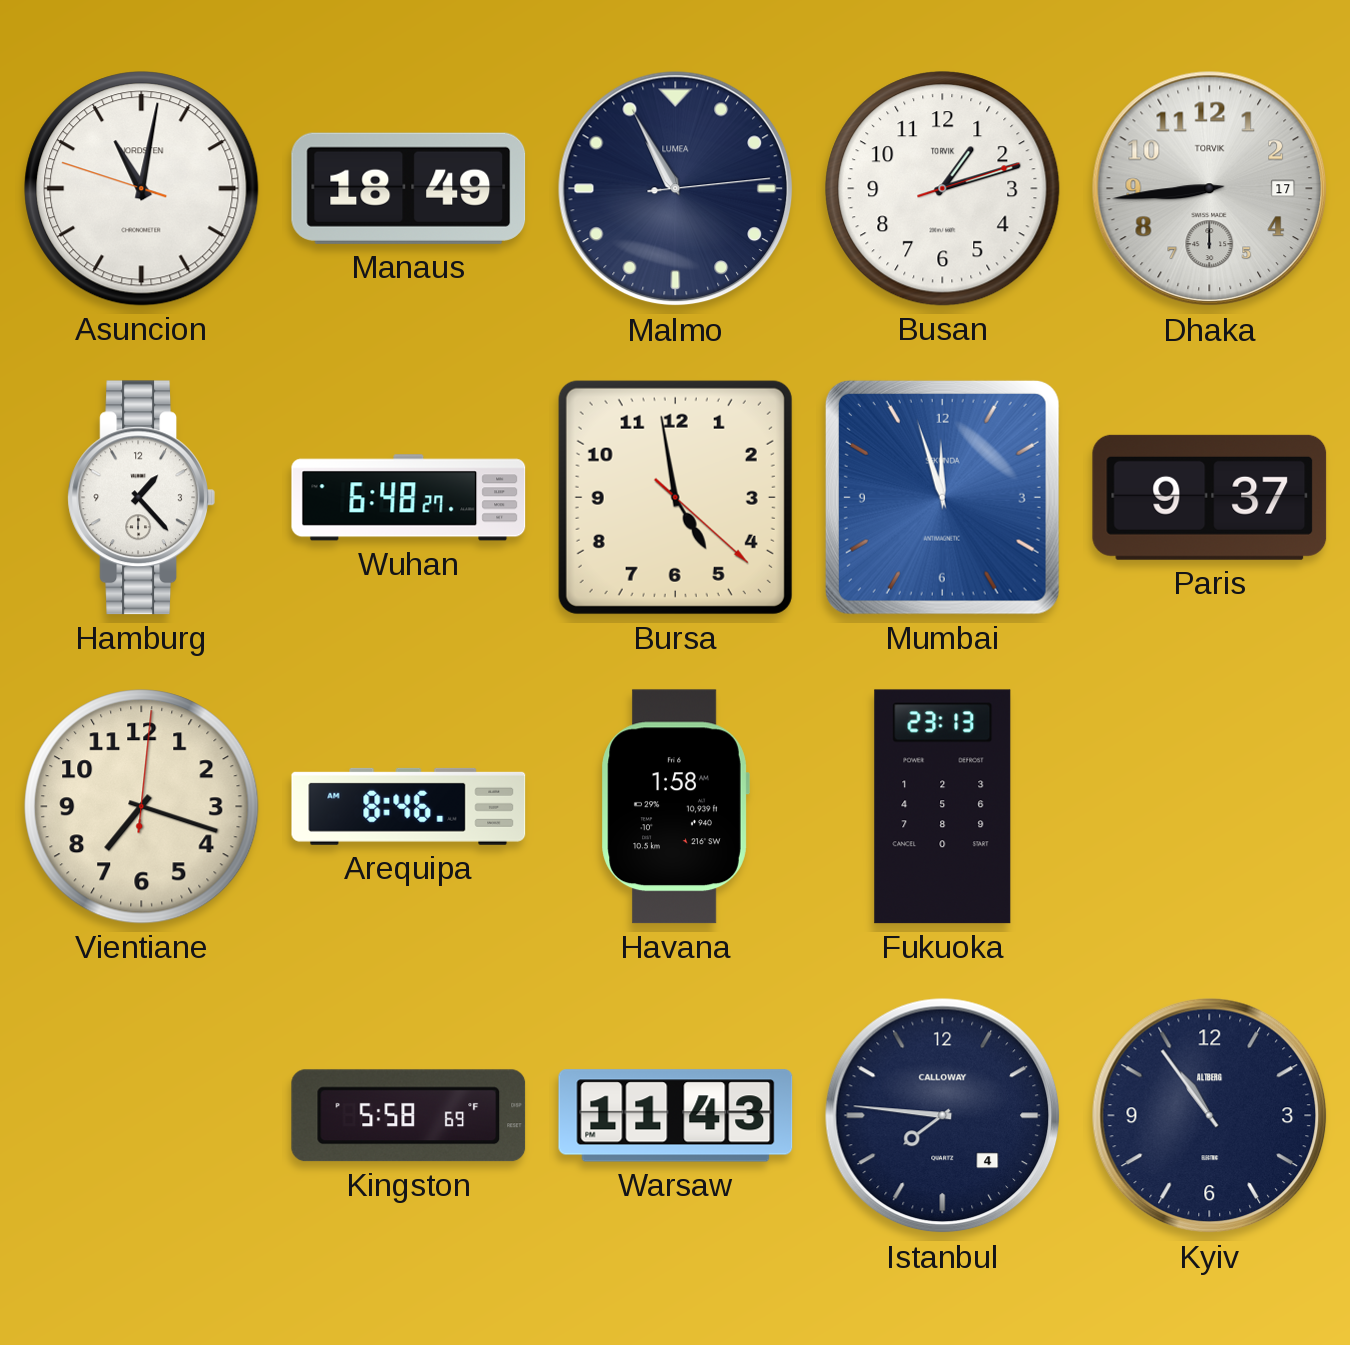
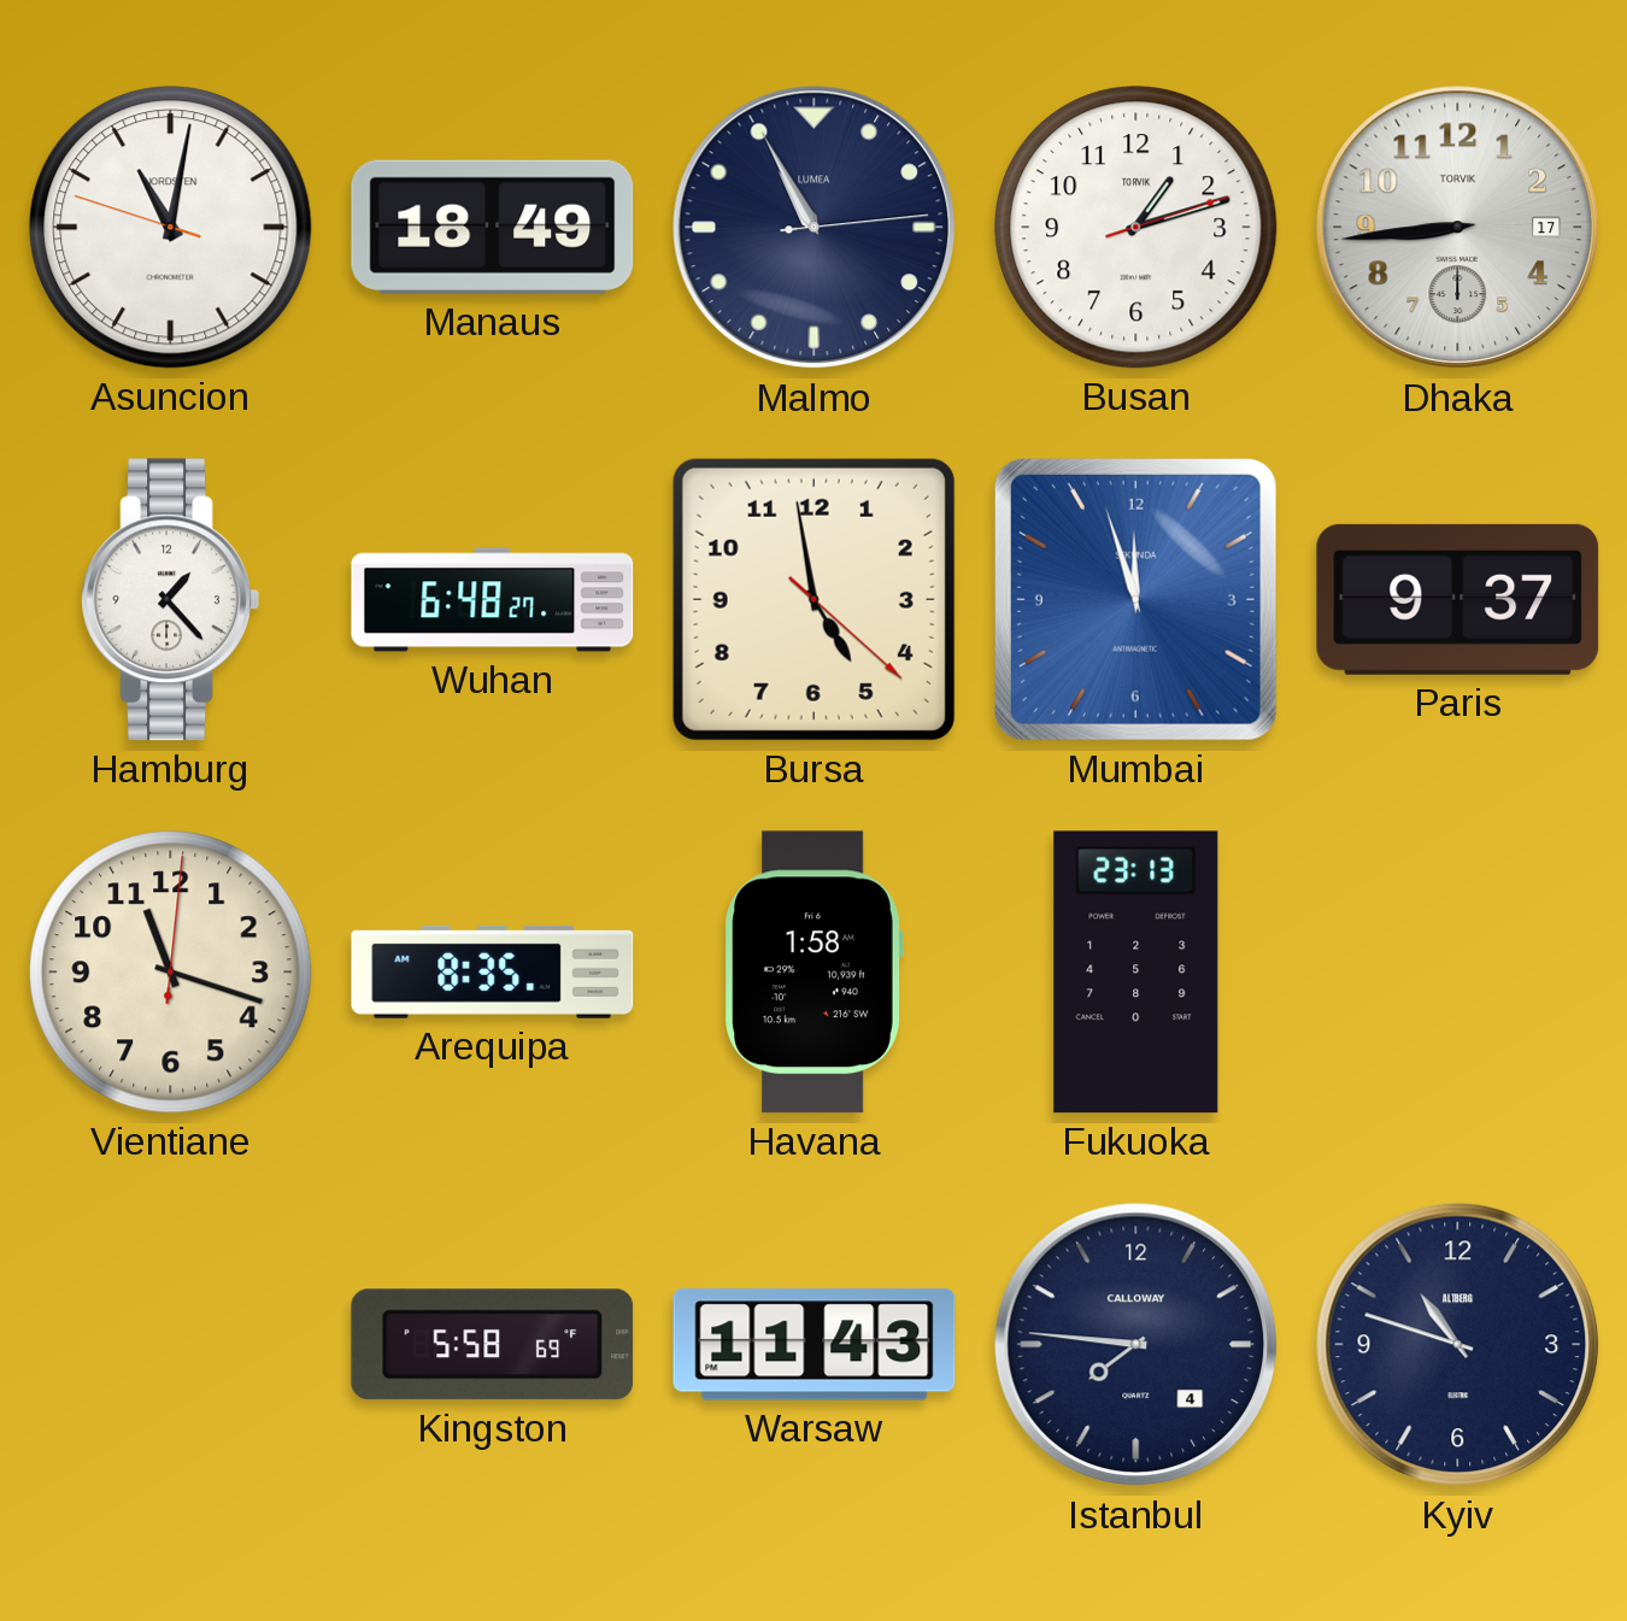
Vientiane: 7:18 -> 11:18
Arequipa: 8:46 -> 8:35
Kyiv: 10:54 -> 10:48
